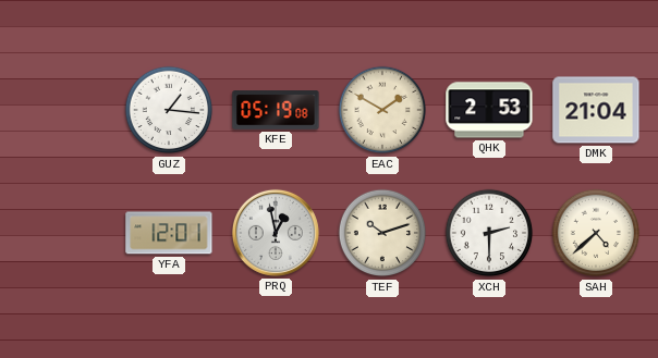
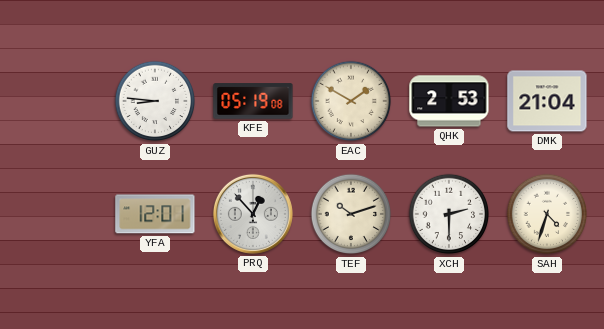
GUZ: 1:16 -> 8:46
PRQ: 12:58 -> 12:53
SAH: 4:38 -> 4:33
